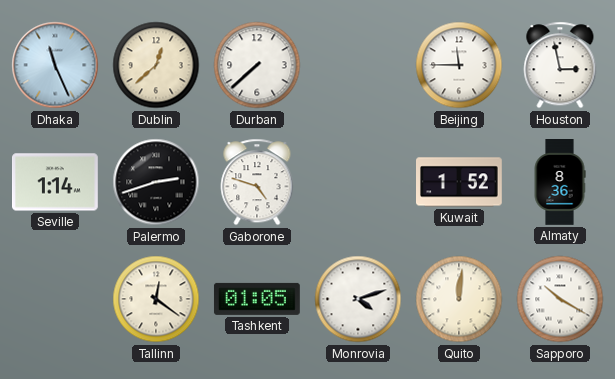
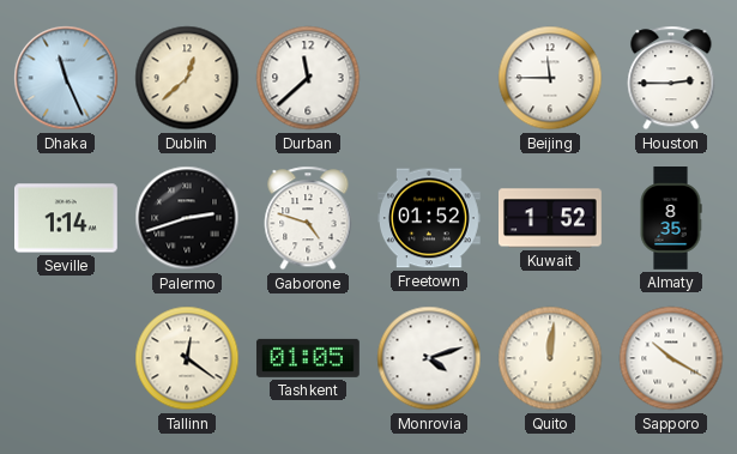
Durban: 7:38 -> 11:38
Houston: 2:58 -> 2:45
Freetown: none -> 01:52
Almaty: 8:36 -> 8:35
